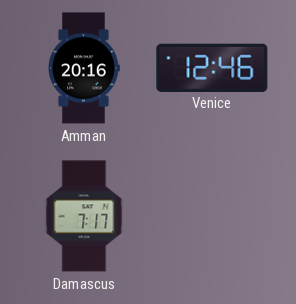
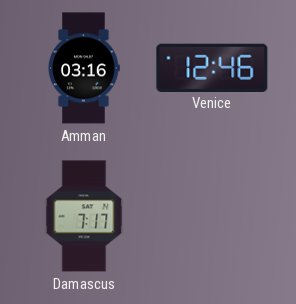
Amman: 20:16 -> 03:16
